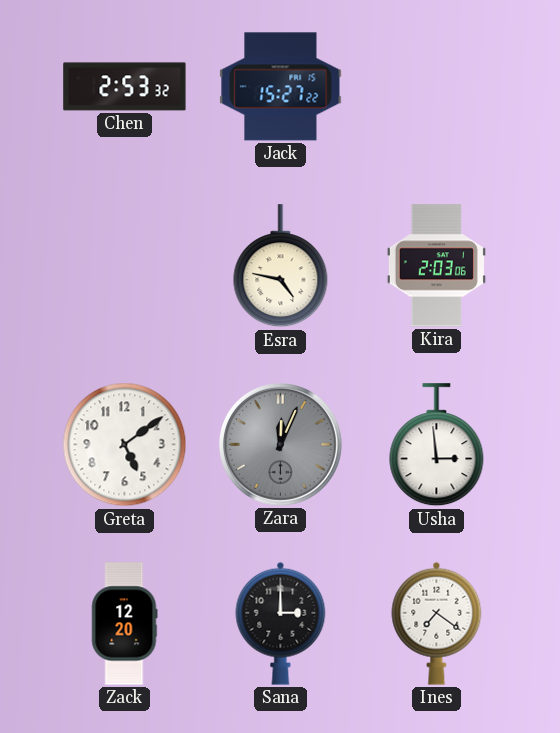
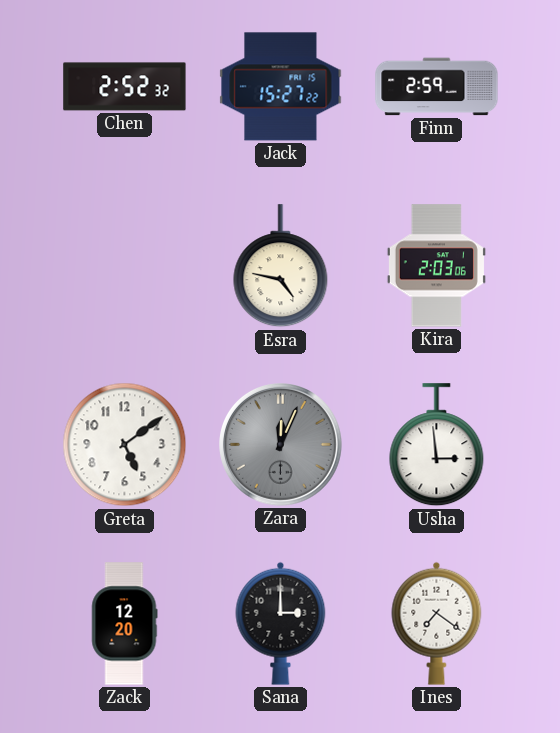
Chen: 2:53 -> 2:52
Finn: none -> 2:59
